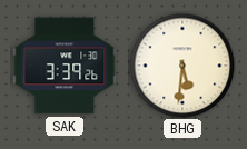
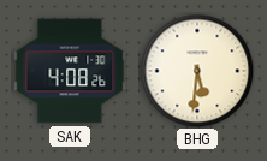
SAK: 3:39 -> 4:08
